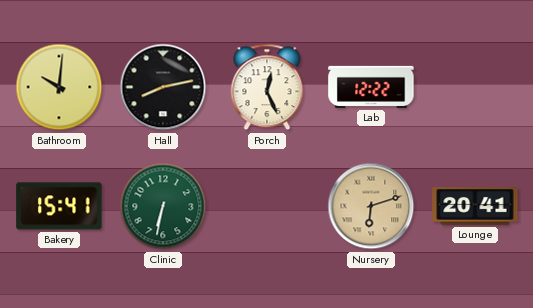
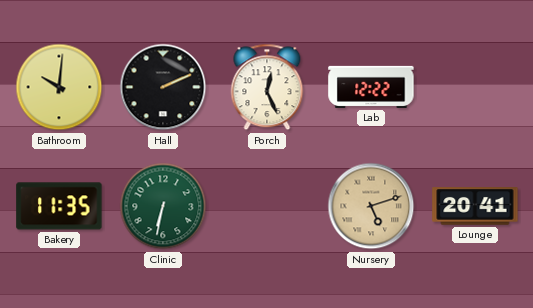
Hall: 8:13 -> 2:11
Bakery: 15:41 -> 11:35
Nursery: 6:12 -> 5:12
